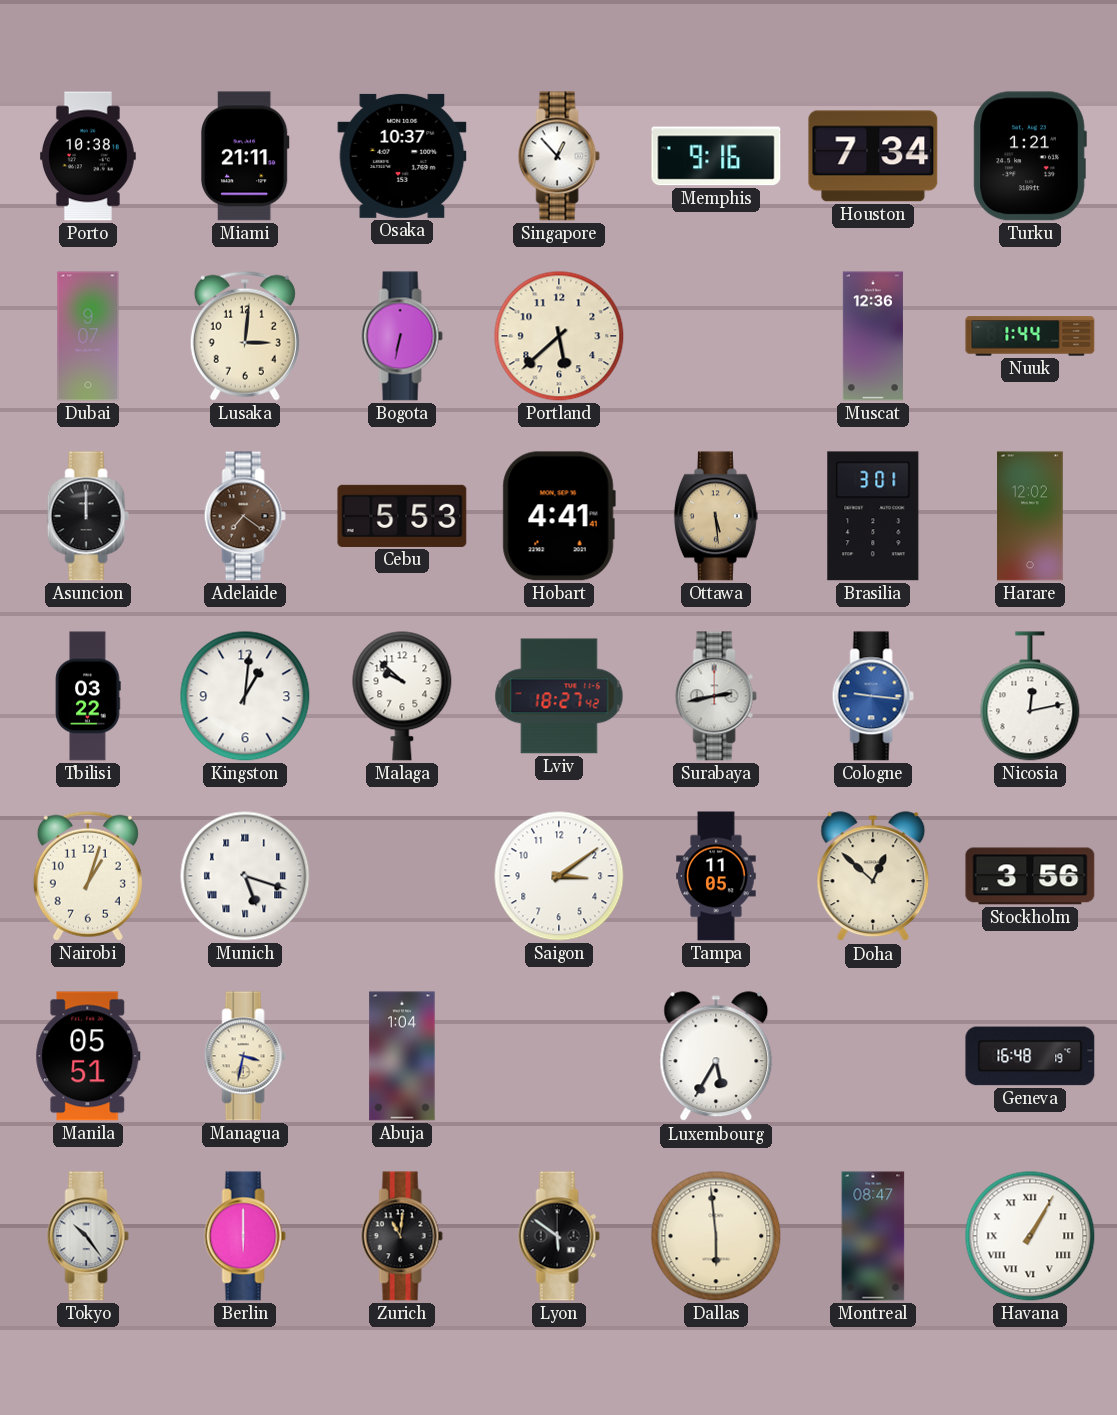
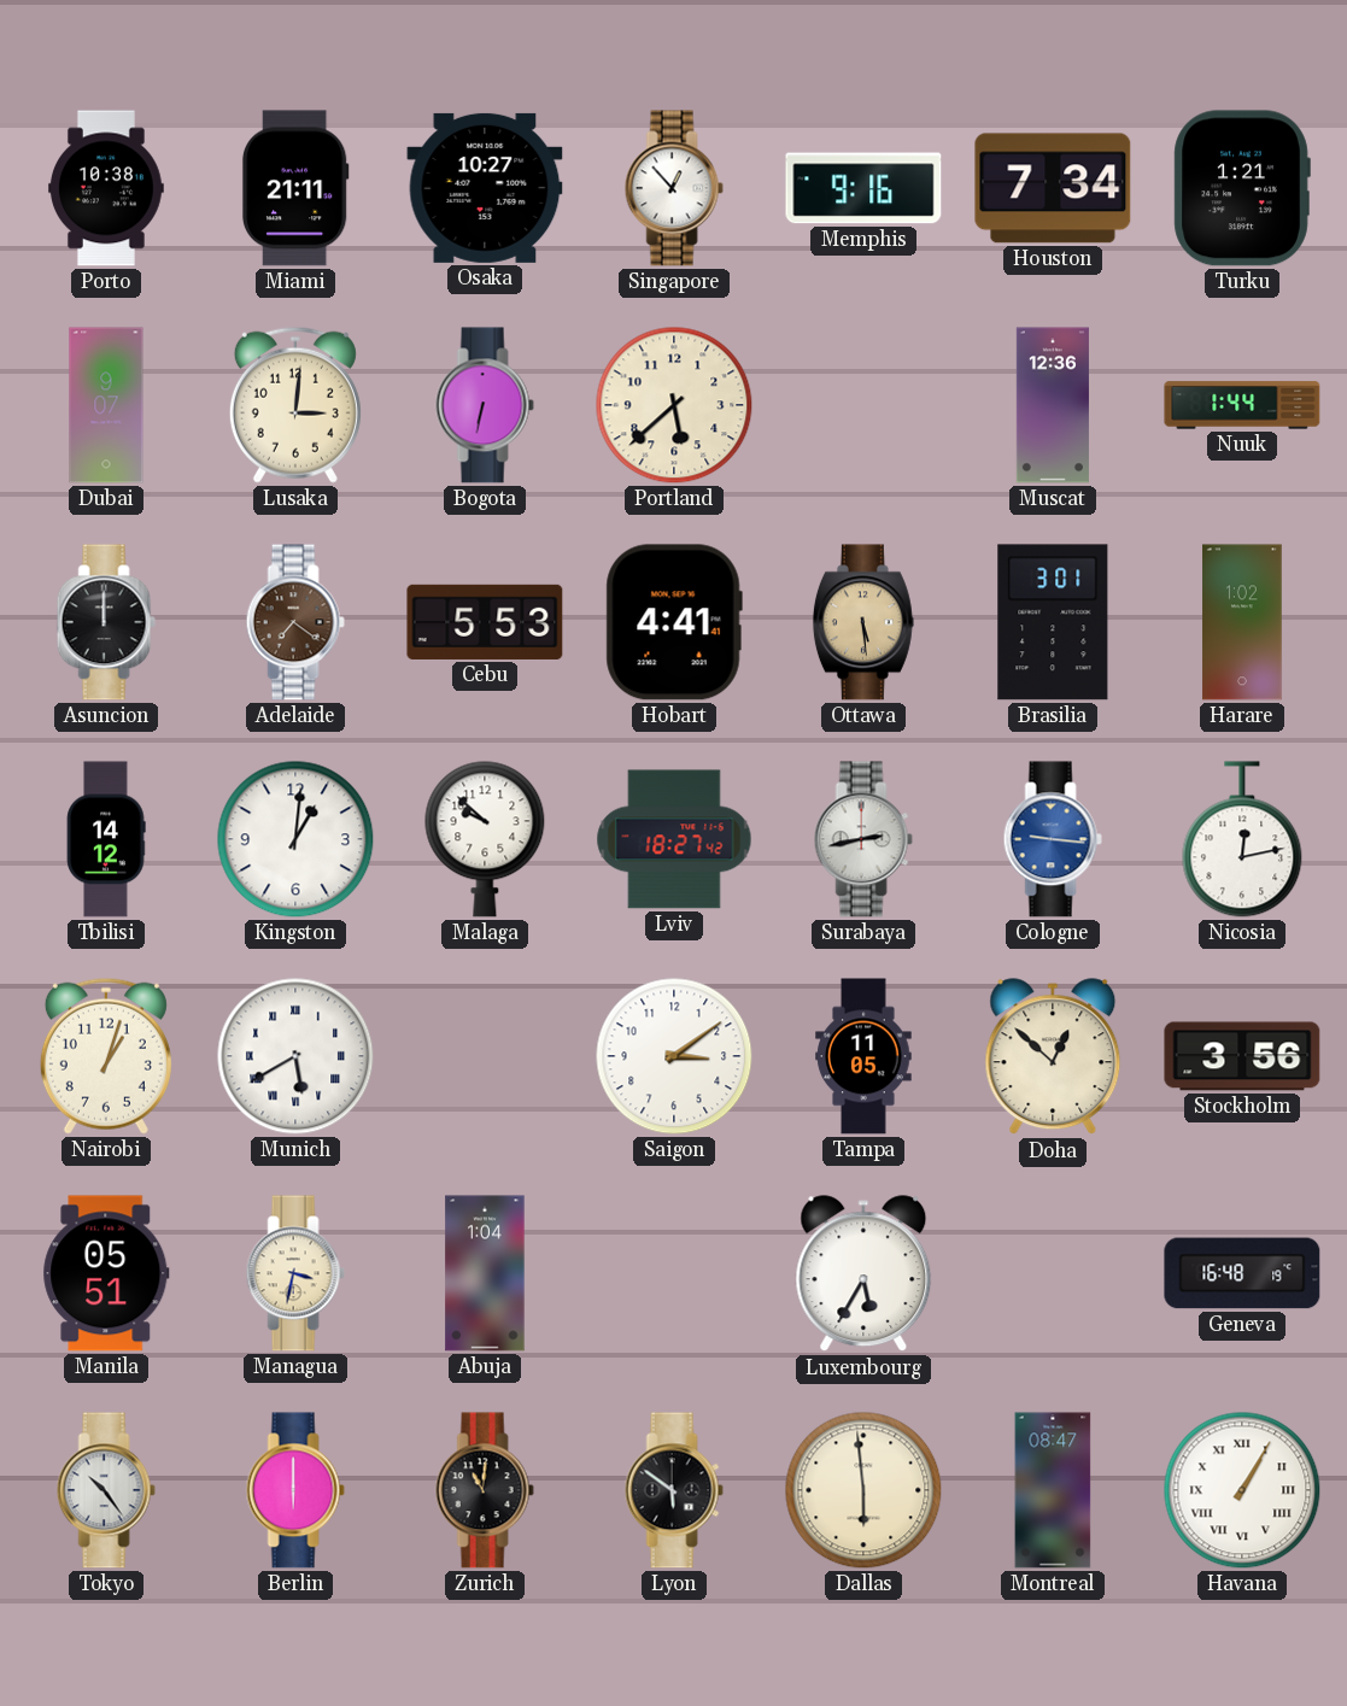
Osaka: 10:37 -> 10:27
Harare: 12:02 -> 1:02
Tbilisi: 03:22 -> 14:12
Munich: 5:18 -> 5:40
